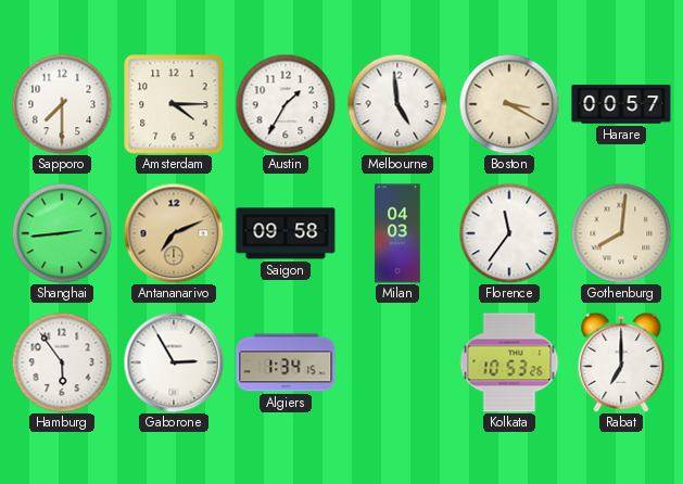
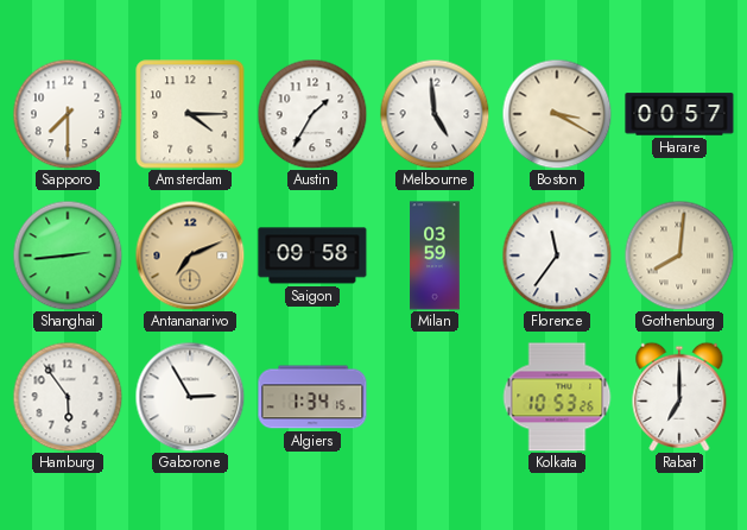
Milan: 04:03 -> 03:59
